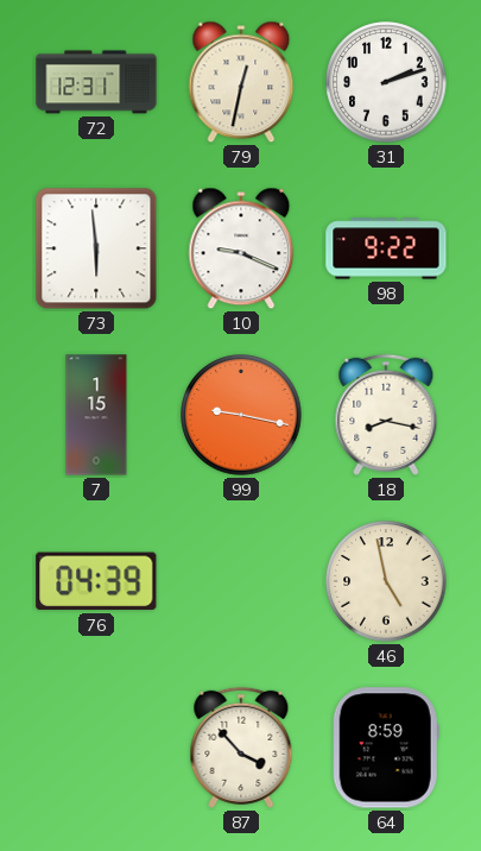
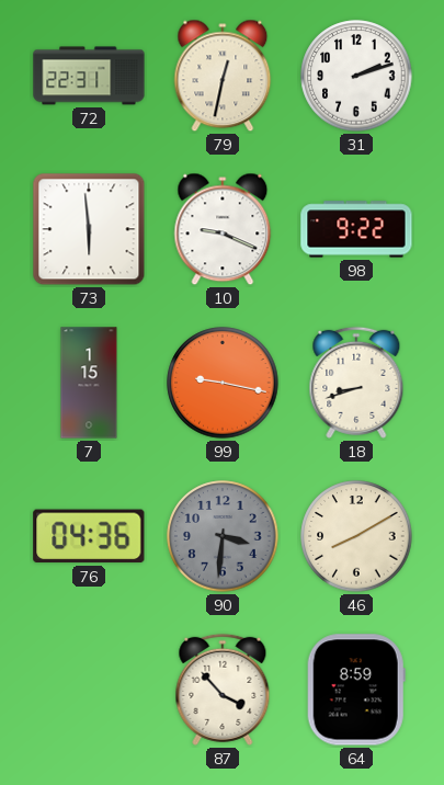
72: 12:31 -> 22:31
18: 8:17 -> 8:42
76: 04:39 -> 04:36
90: none -> 3:31
46: 4:58 -> 8:10
